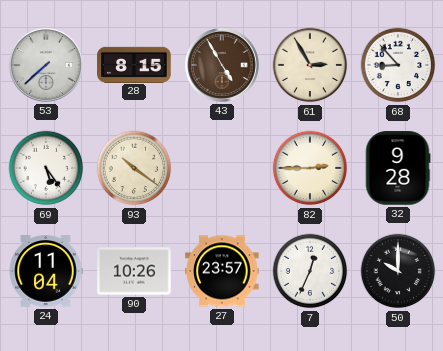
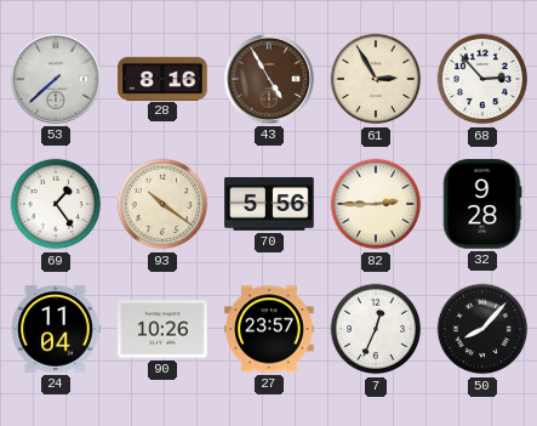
28: 8:15 -> 8:16
68: 8:53 -> 2:53
69: 5:24 -> 1:24
70: none -> 5:56
50: 10:00 -> 8:07
